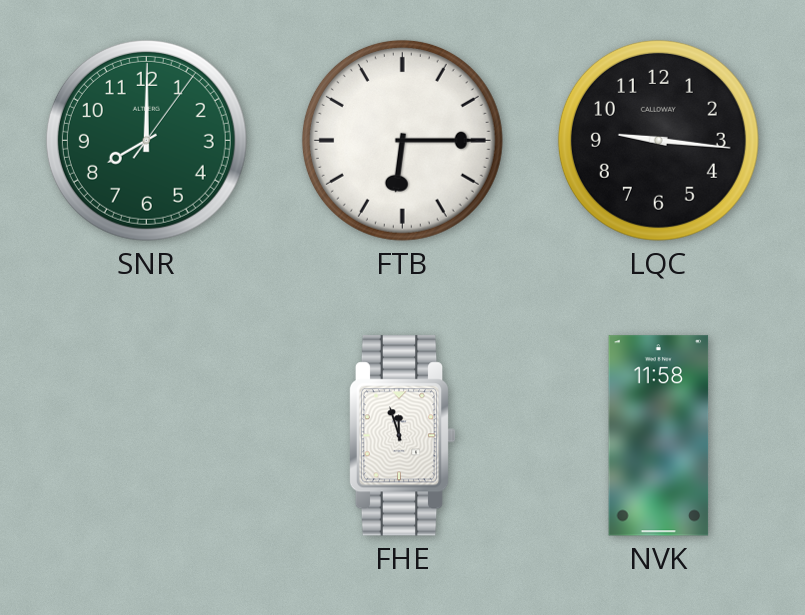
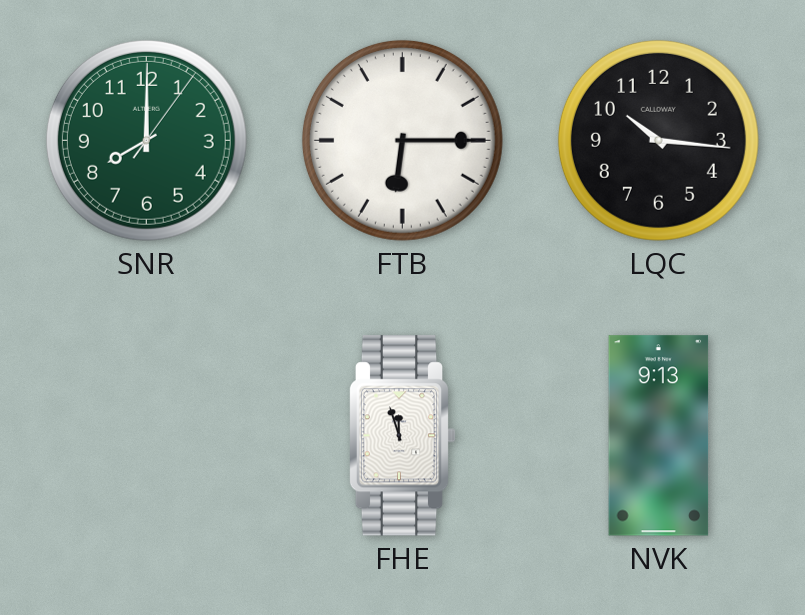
LQC: 9:16 -> 10:16
NVK: 11:58 -> 9:13
